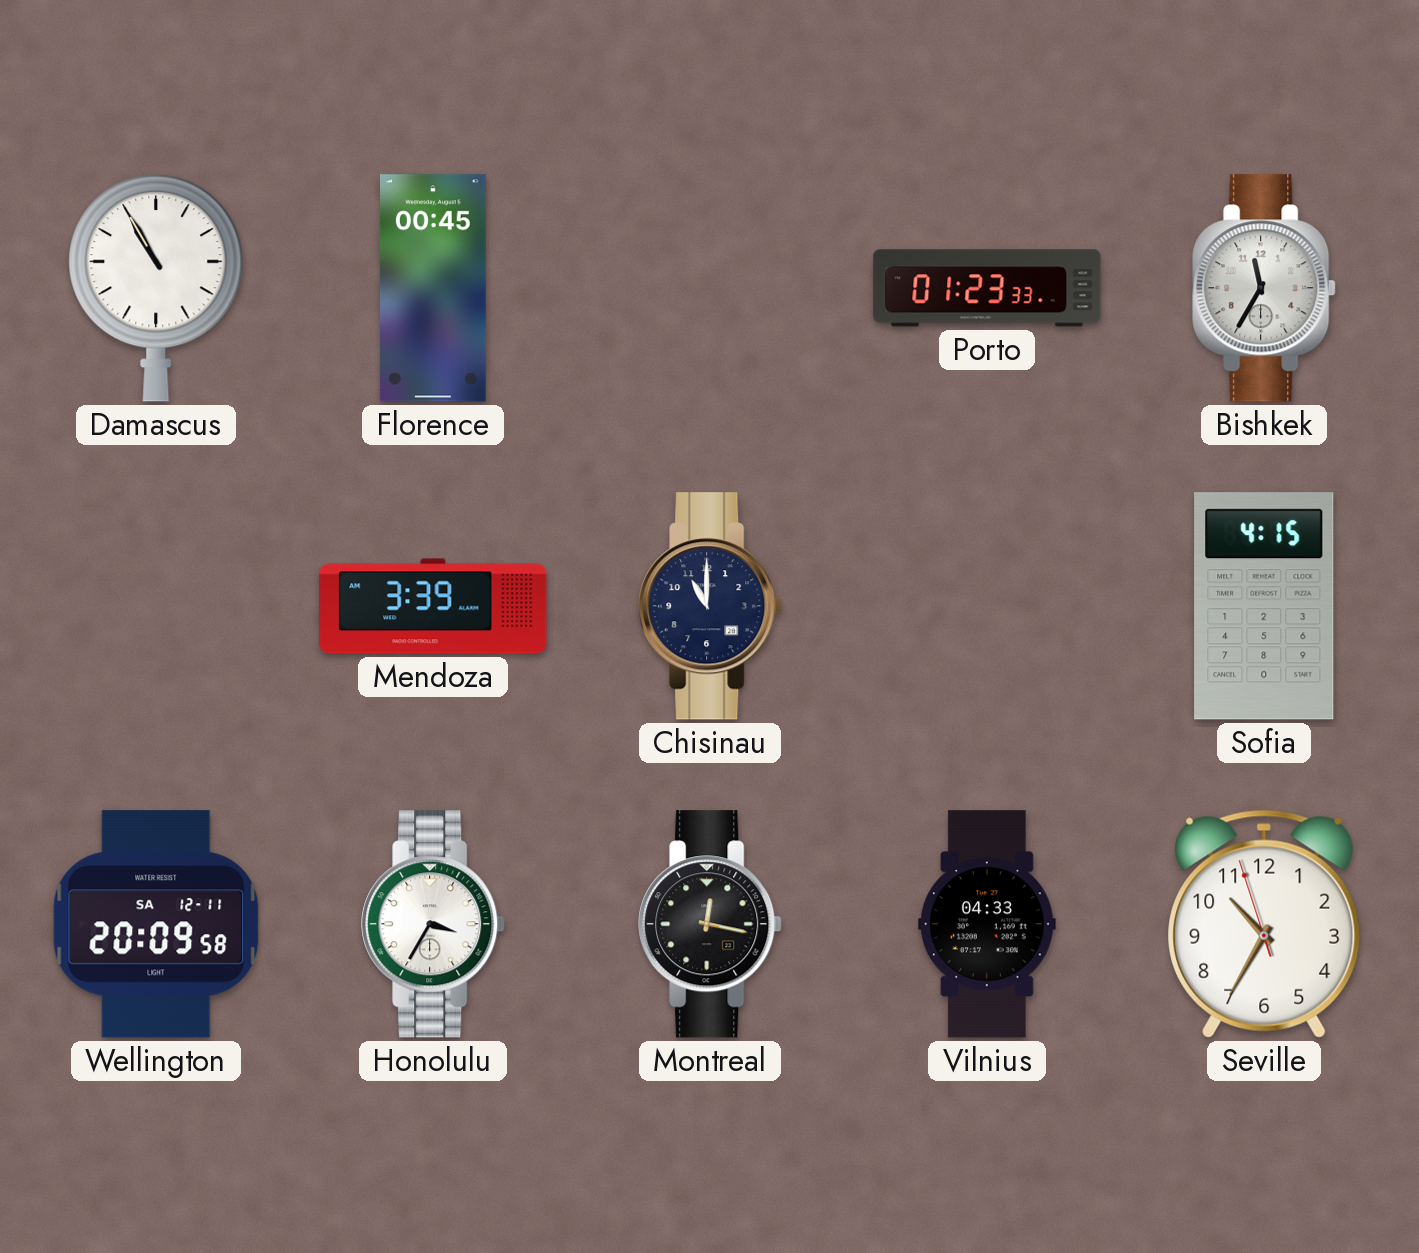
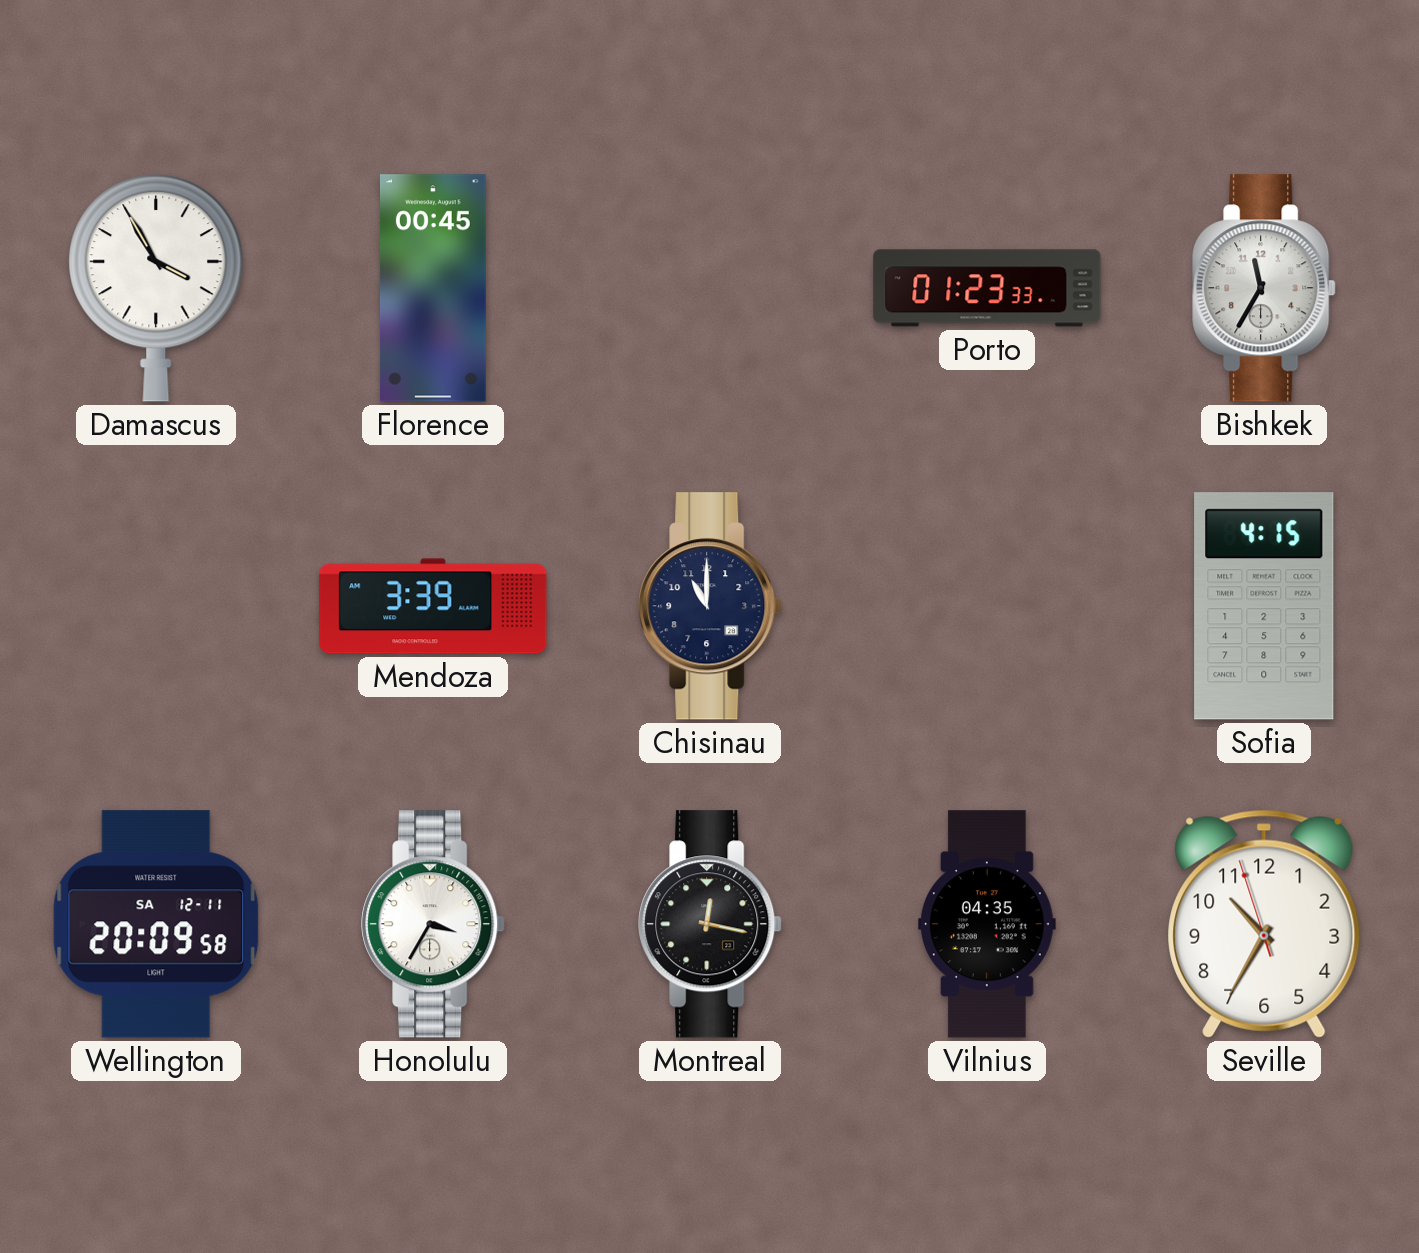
Damascus: 10:55 -> 3:55
Vilnius: 04:33 -> 04:35
